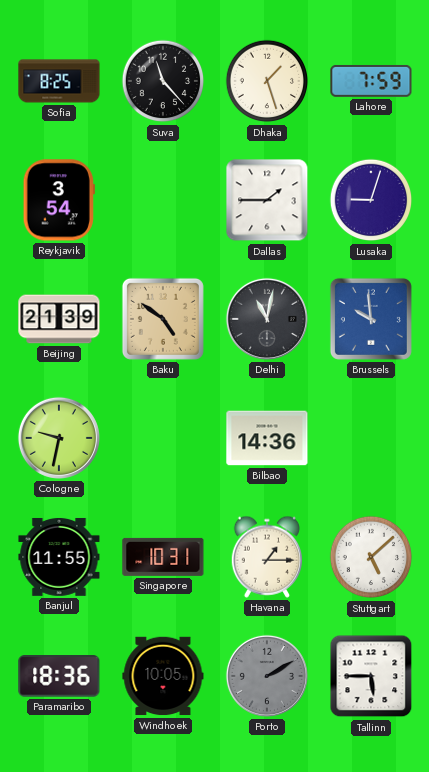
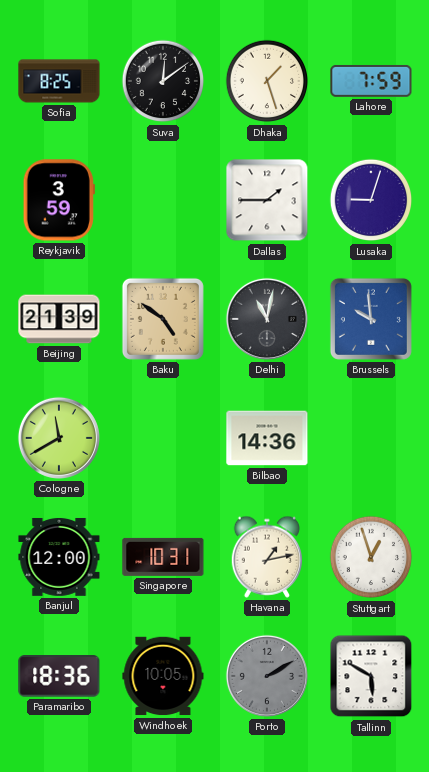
Suva: 11:23 -> 12:09
Reykjavik: 3:54 -> 3:59
Cologne: 9:32 -> 11:40
Banjul: 11:55 -> 12:00
Havana: 1:15 -> 1:13
Stuttgart: 5:08 -> 12:57
Tallinn: 5:45 -> 5:50
